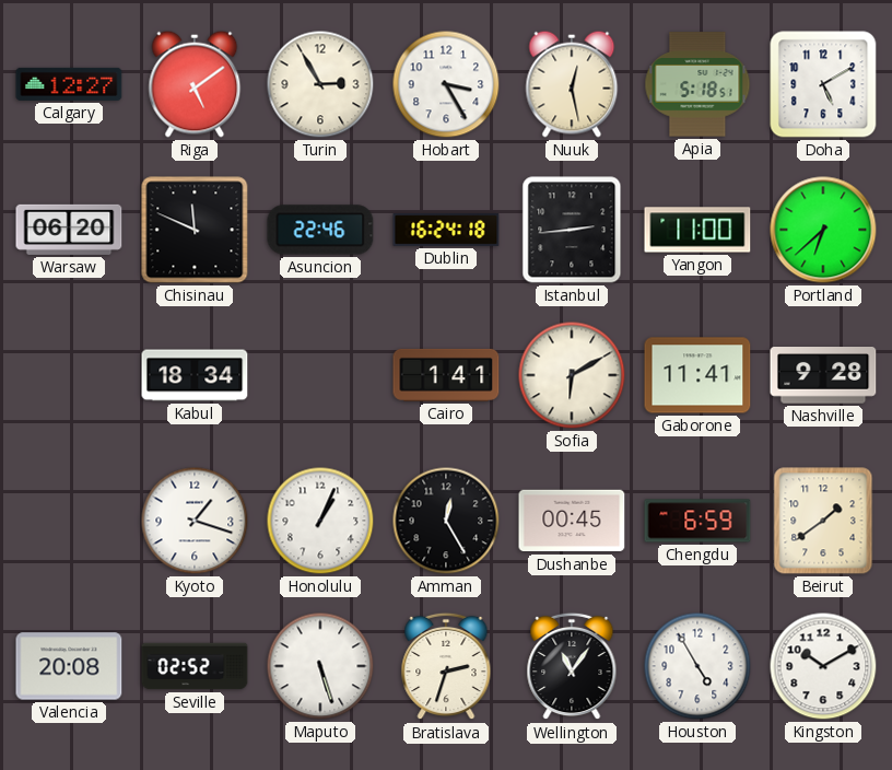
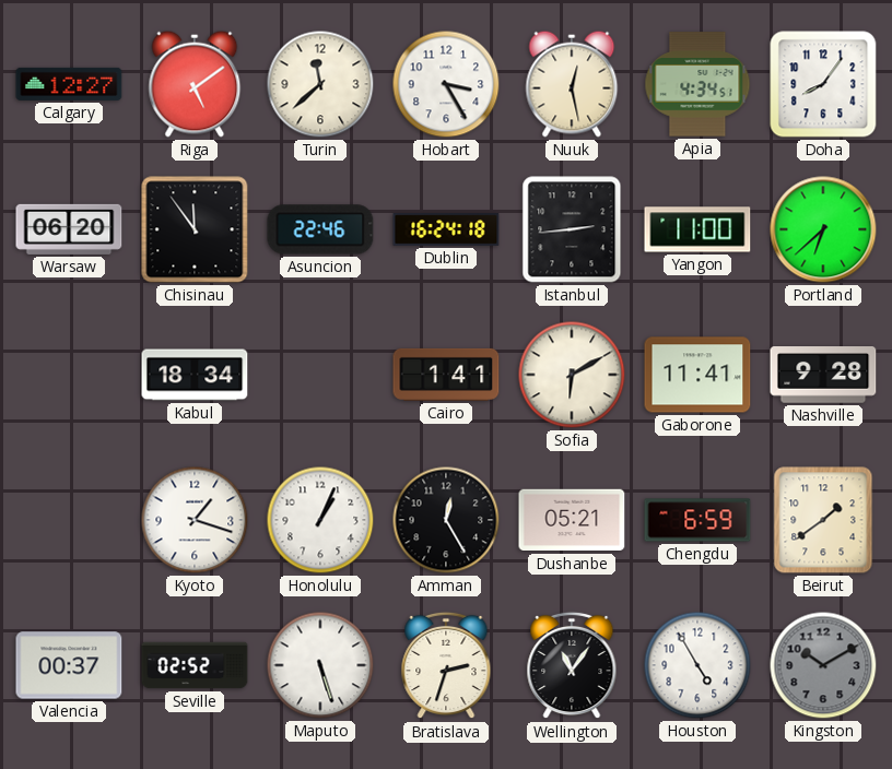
Turin: 2:55 -> 11:38
Apia: 5:18 -> 4:34
Doha: 5:10 -> 8:06
Chisinau: 11:49 -> 11:54
Dushanbe: 00:45 -> 05:21
Valencia: 20:08 -> 00:37
Kingston dial: white -> grey
